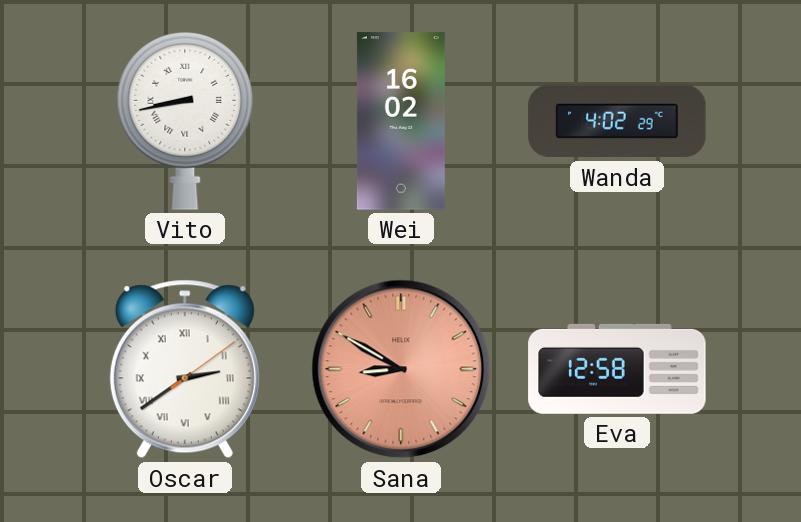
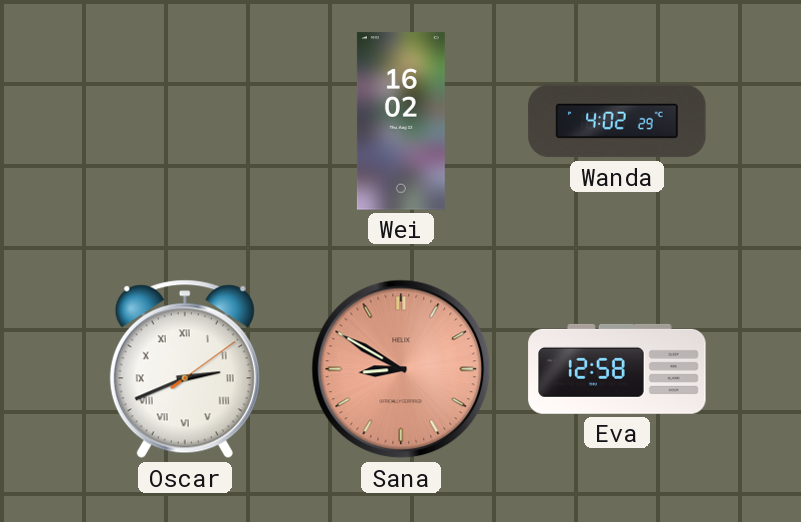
Vito: 8:43 -> none
Oscar: 2:39 -> 2:41
